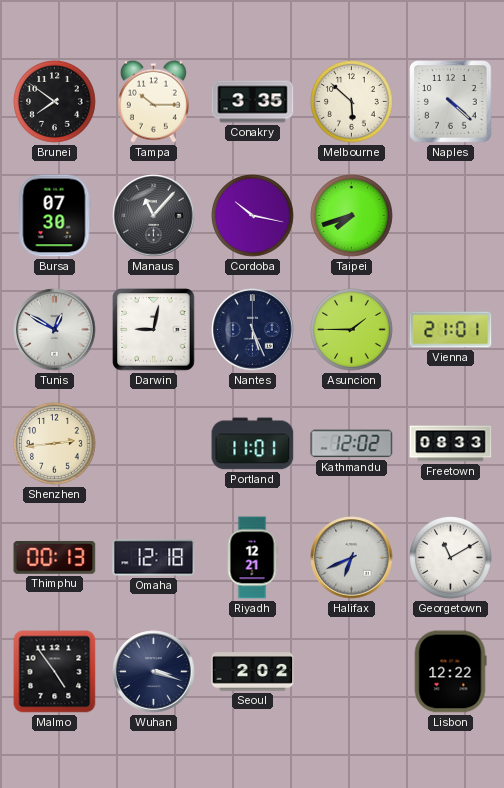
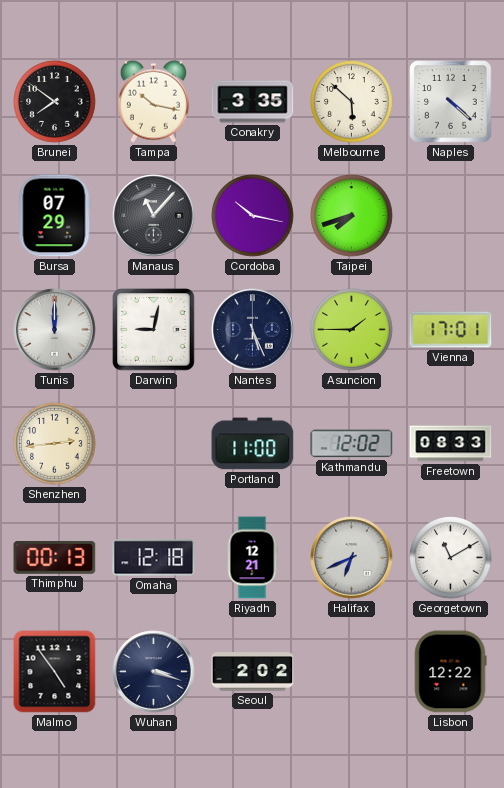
Tampa: 10:15 -> 10:17
Bursa: 07:30 -> 07:29
Tunis: 12:50 -> 12:00
Vienna: 21:01 -> 17:01
Portland: 11:01 -> 11:00
